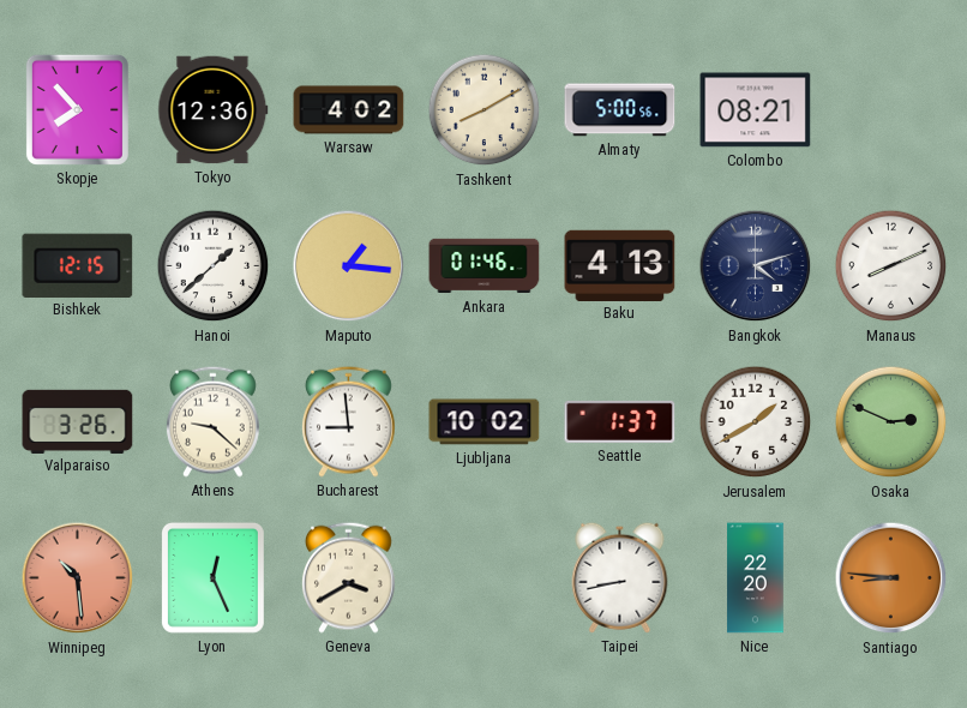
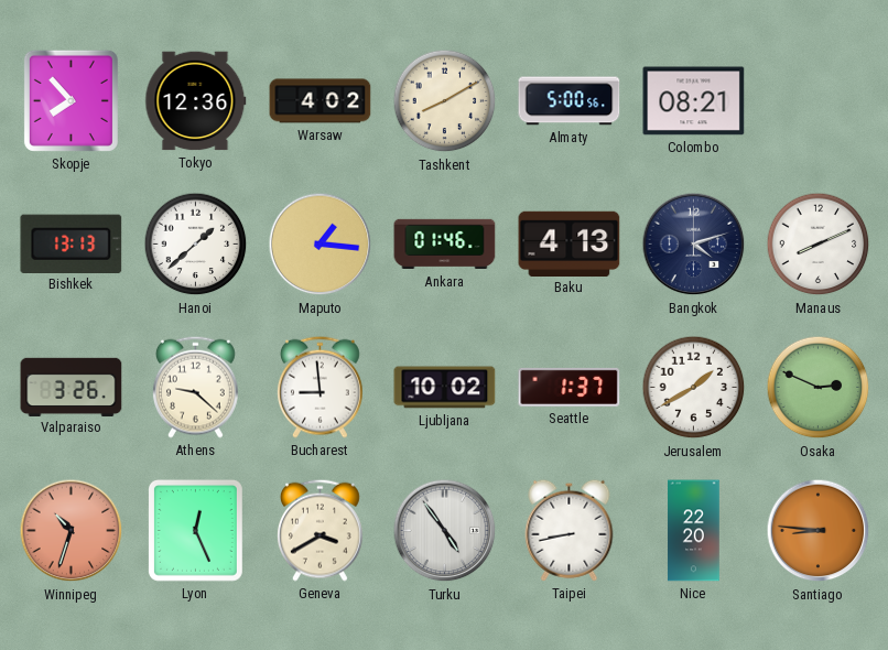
Bishkek: 12:15 -> 13:13
Winnipeg: 10:29 -> 10:33
Turku: none -> 4:54
